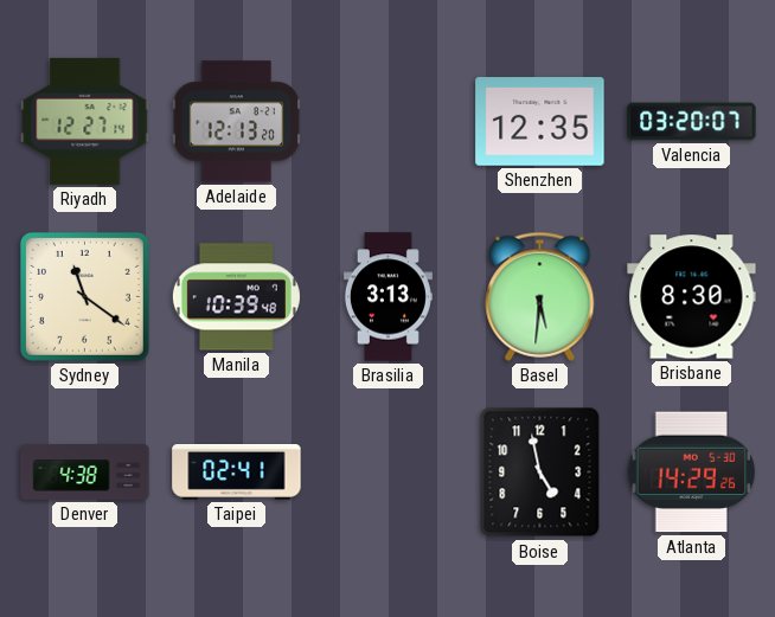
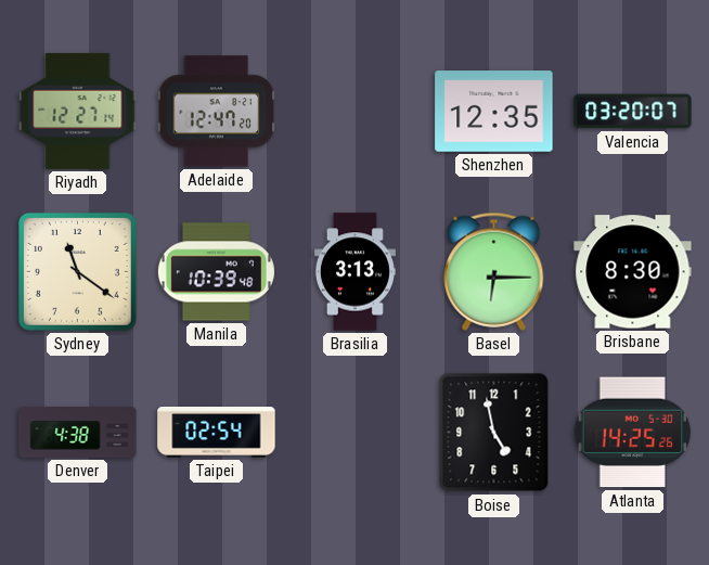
Adelaide: 12:13 -> 12:47
Basel: 5:31 -> 6:15
Taipei: 02:41 -> 02:54
Atlanta: 14:29 -> 14:25
